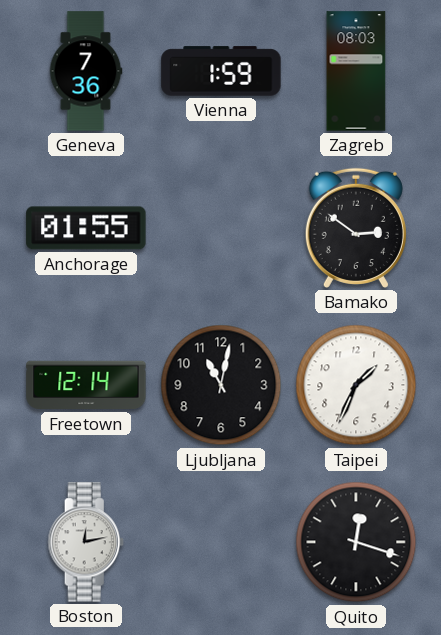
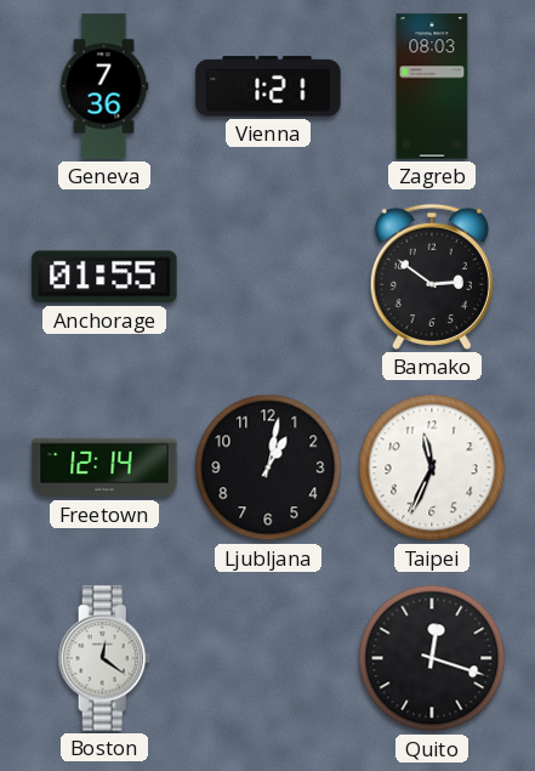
Vienna: 1:59 -> 1:21
Ljubljana: 11:02 -> 1:02
Taipei: 1:34 -> 11:34
Boston: 12:13 -> 12:21
